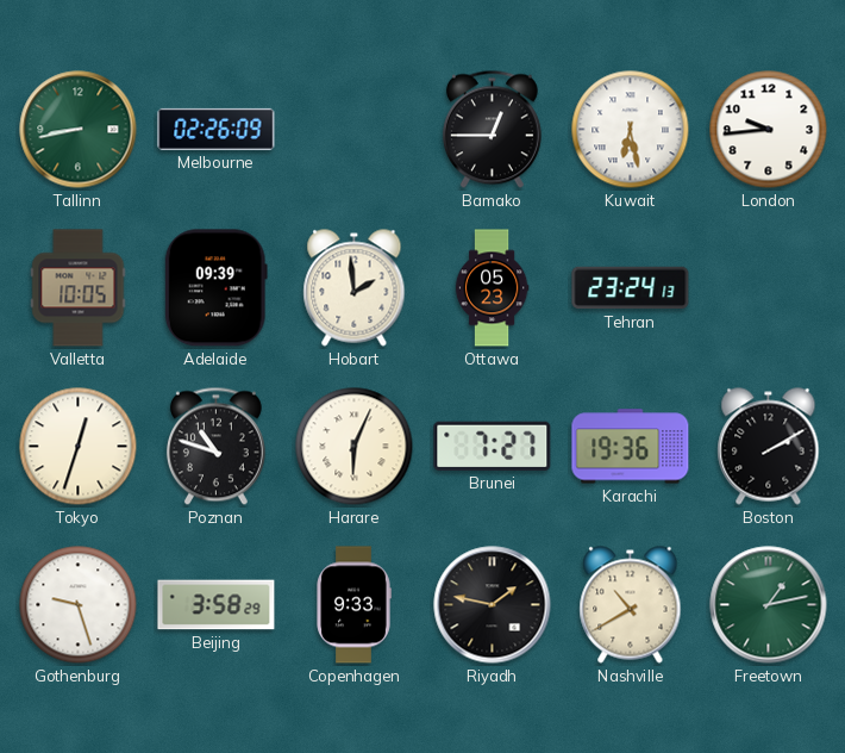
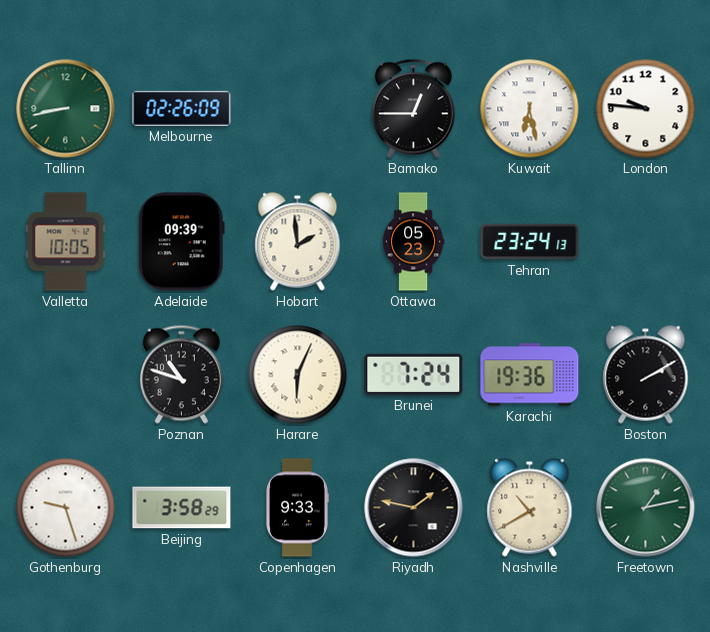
London: 9:44 -> 9:46
Tokyo: 12:33 -> none
Brunei: 7:27 -> 7:24
